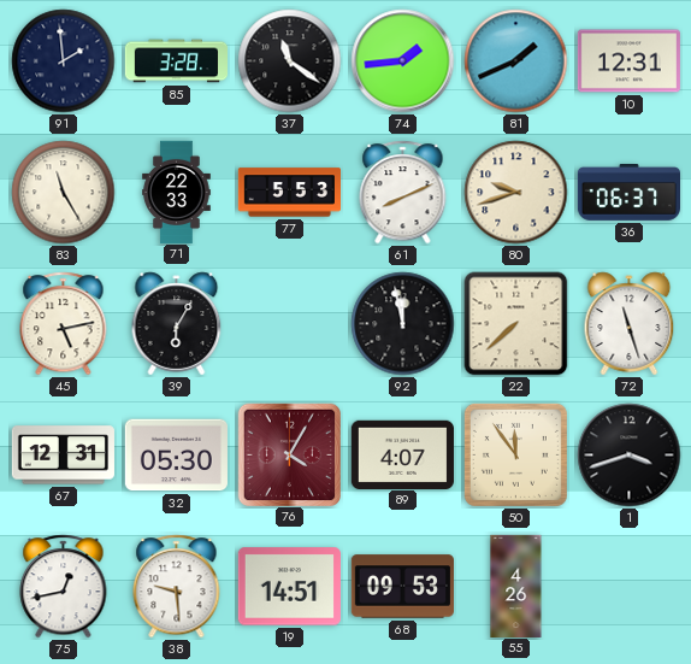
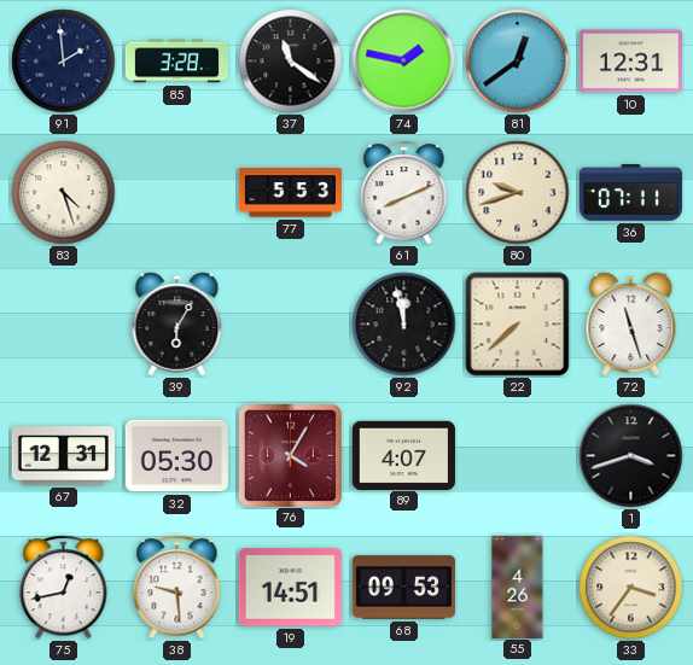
74: 1:44 -> 1:47
81: 1:41 -> 12:39
83: 11:25 -> 4:27
71: 22:33 -> none
36: 06:37 -> 07:11
45: 5:13 -> none
50: 11:54 -> none
33: none -> 3:36
